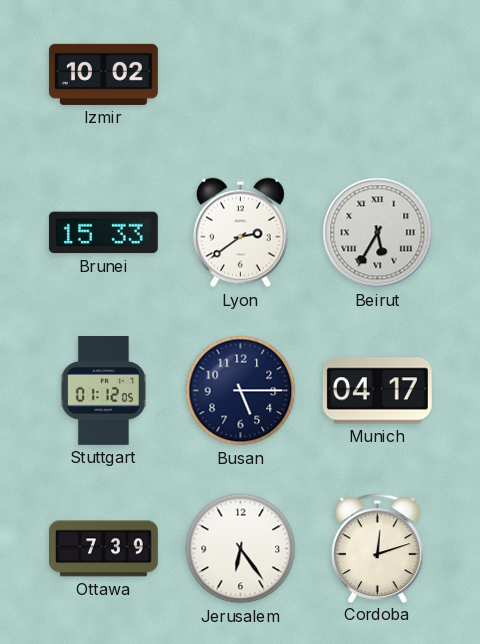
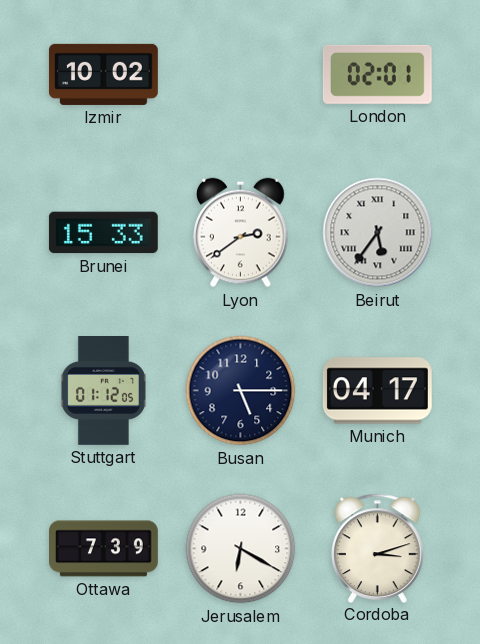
London: none -> 02:01
Beirut: 5:35 -> 5:36
Jerusalem: 6:24 -> 6:20
Cordoba: 12:12 -> 3:12
